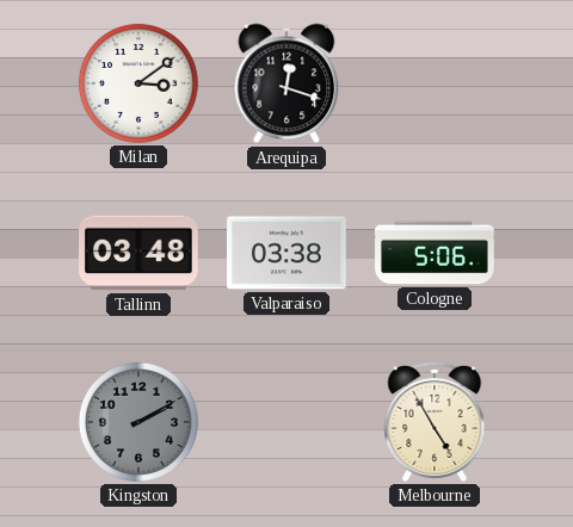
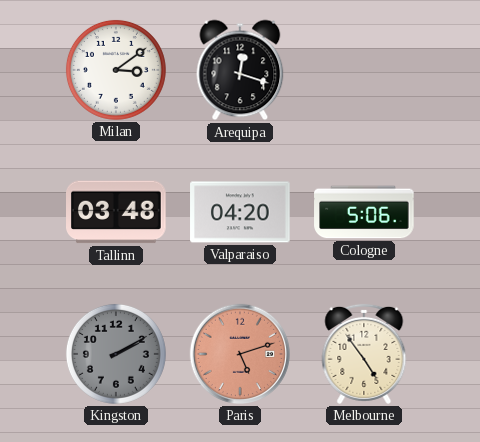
Valparaiso: 03:38 -> 04:20
Paris: none -> 5:12
Melbourne: 4:55 -> 4:54
